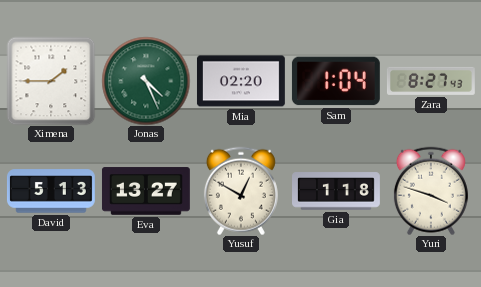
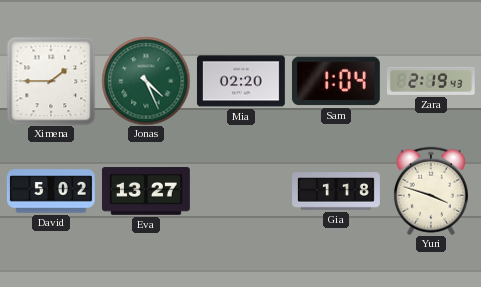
Zara: 8:27 -> 2:19
David: 5:13 -> 5:02
Yusuf: 12:50 -> none
